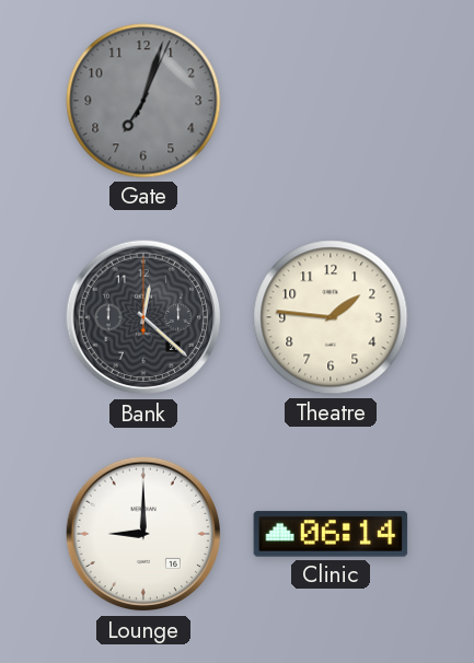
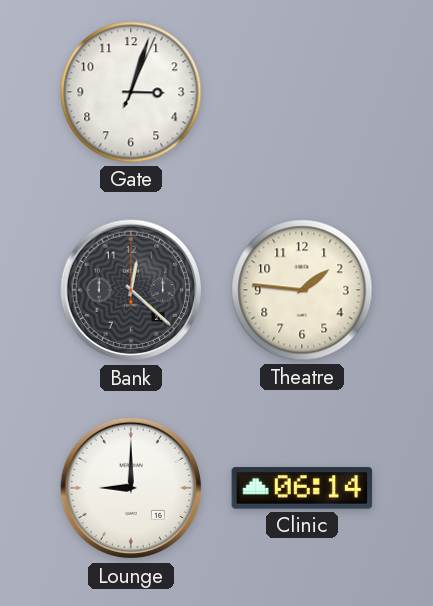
Gate: 7:03 -> 3:03
Gate dial: grey -> white
